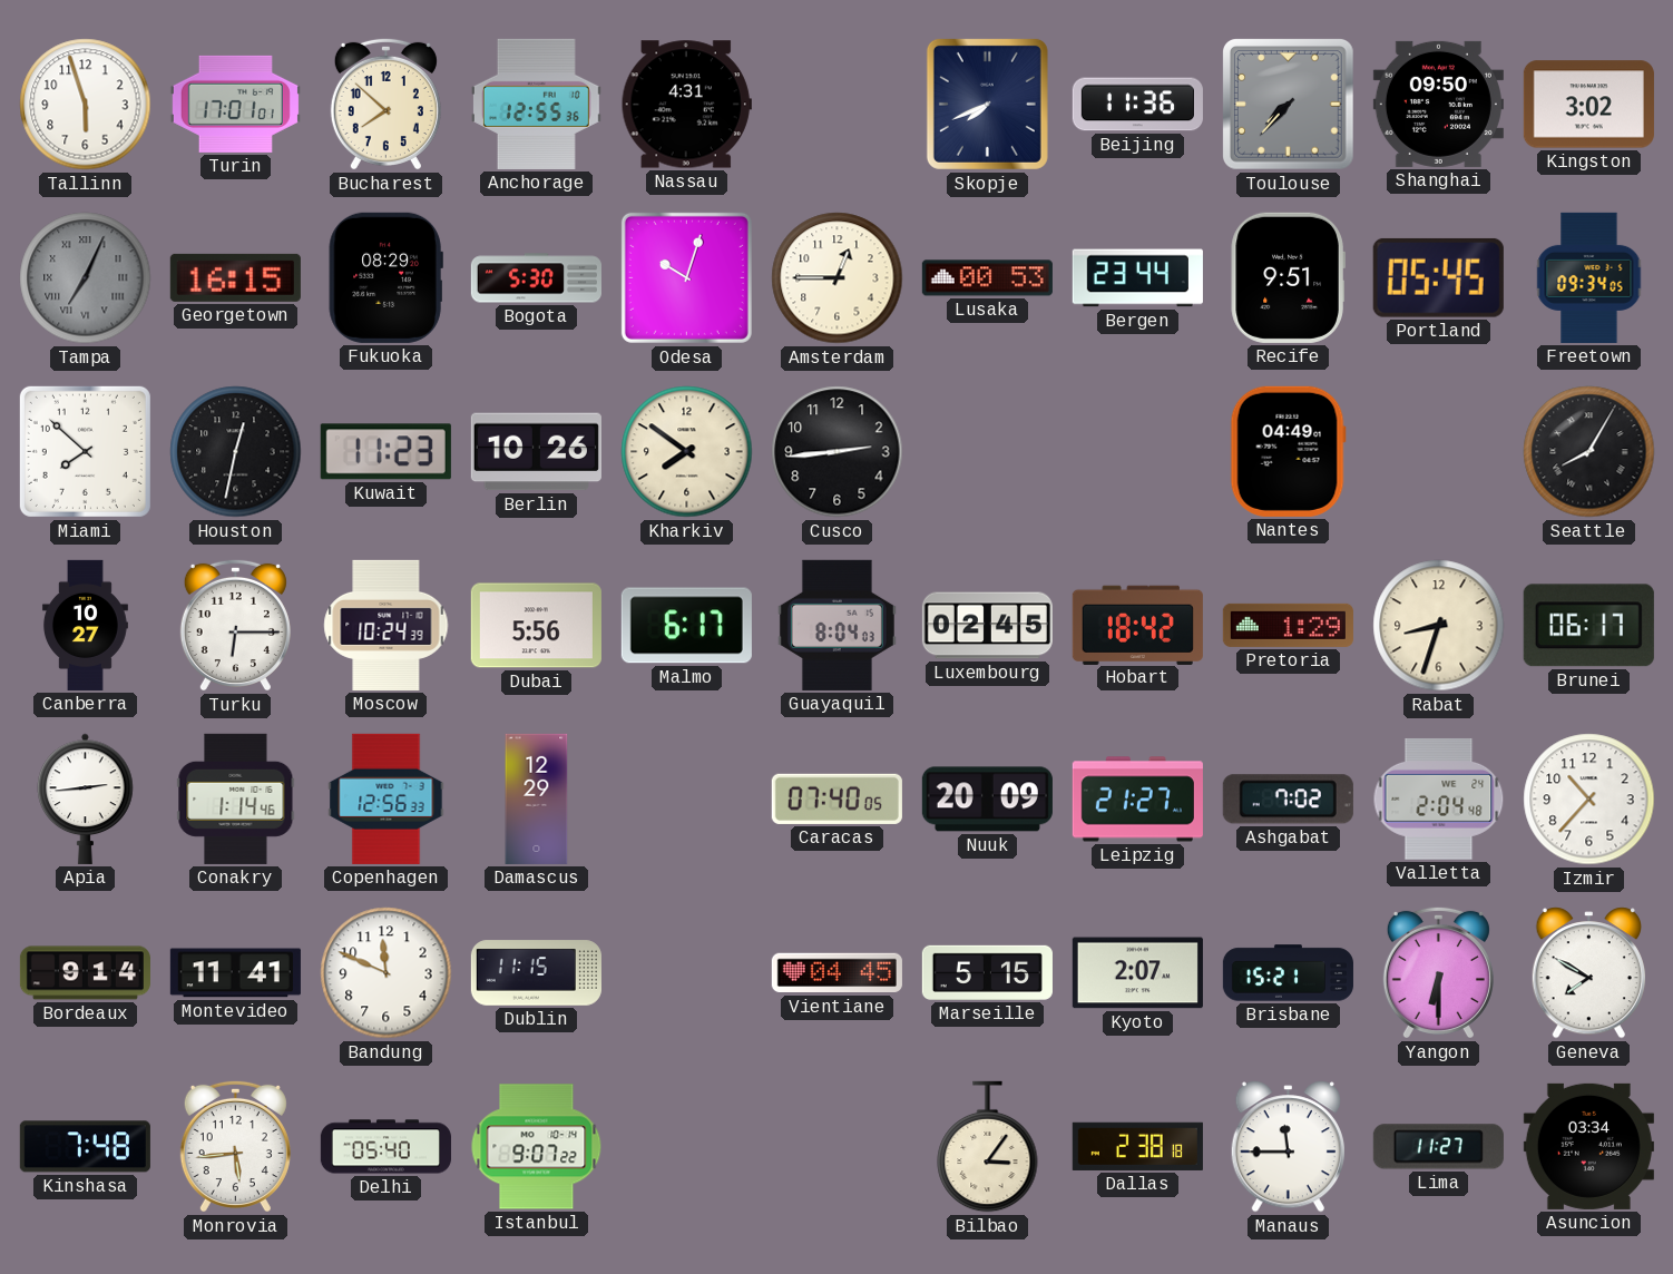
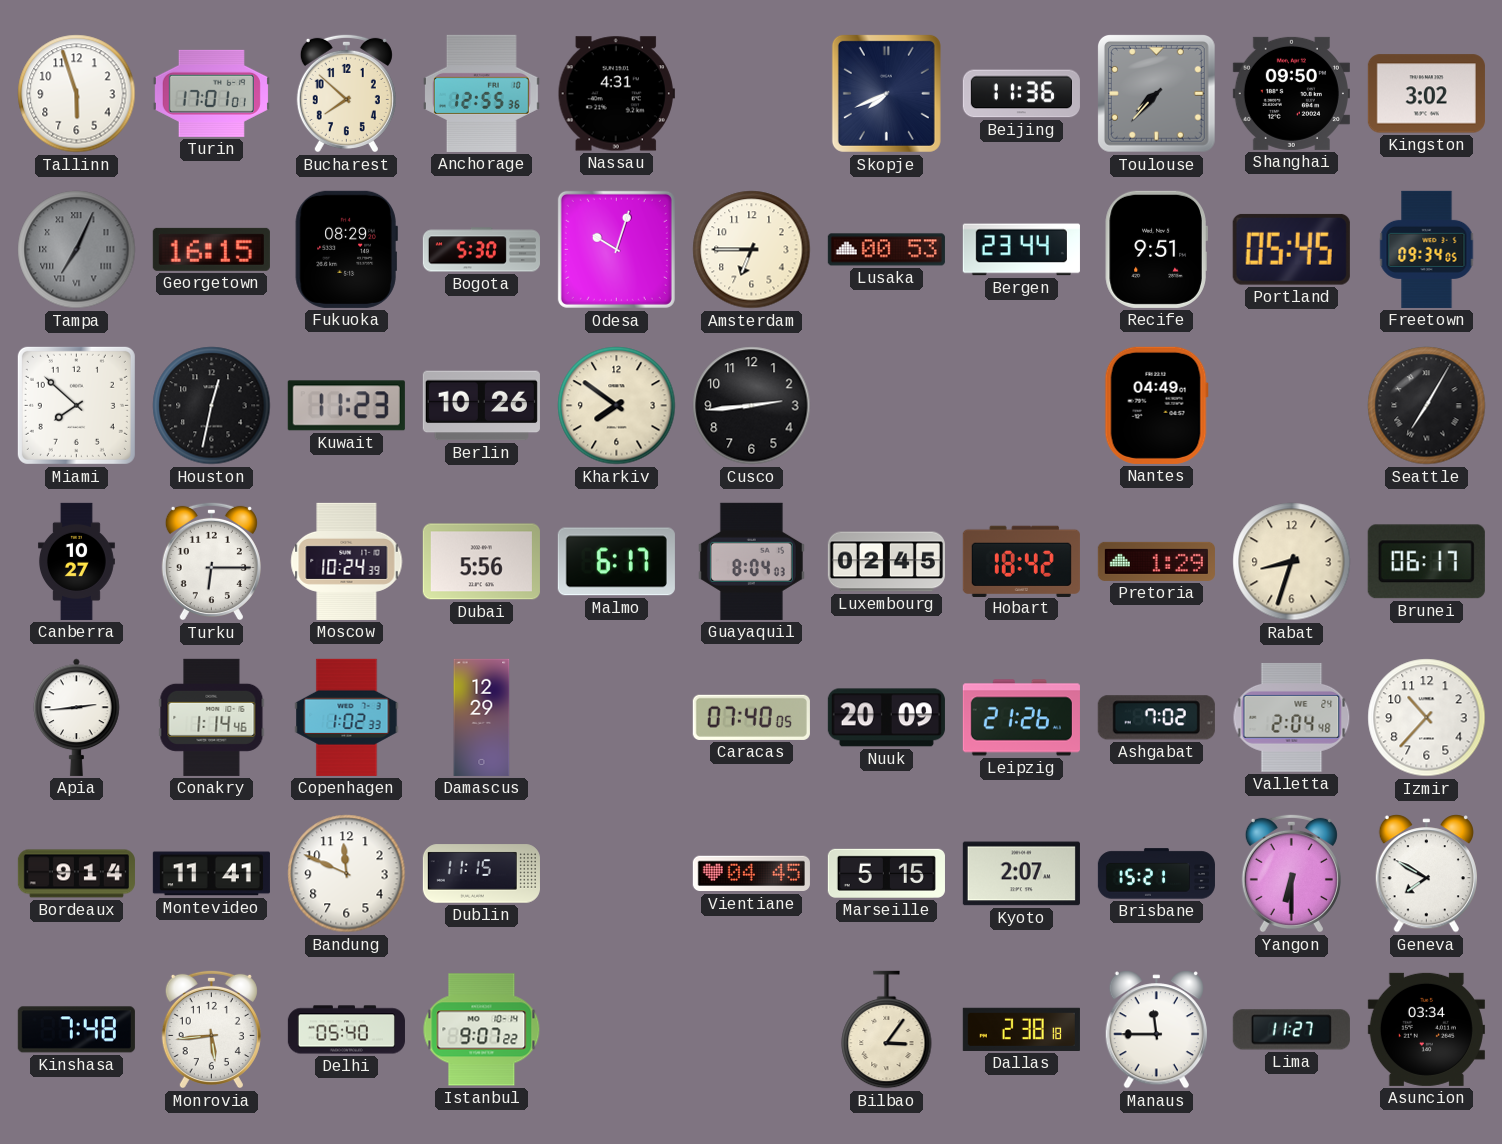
Amsterdam: 12:45 -> 6:45
Seattle: 8:05 -> 7:05
Copenhagen: 12:56 -> 1:02
Leipzig: 21:27 -> 21:26
